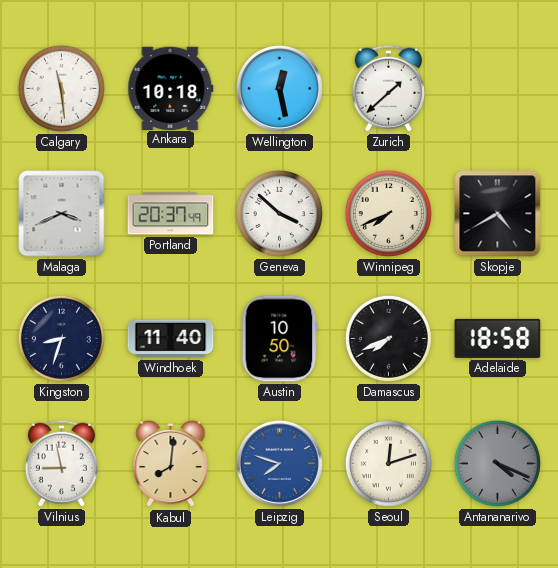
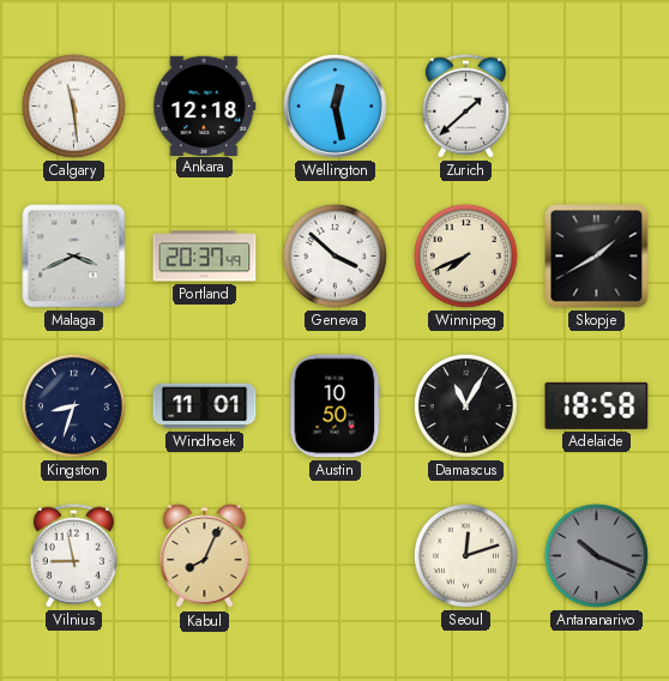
Ankara: 10:18 -> 12:18
Skopje: 4:40 -> 1:40
Windhoek: 11:40 -> 11:01
Damascus: 7:41 -> 11:05
Kabul: 8:01 -> 8:04
Leipzig: 7:48 -> none
Antananarivo: 4:19 -> 10:19
